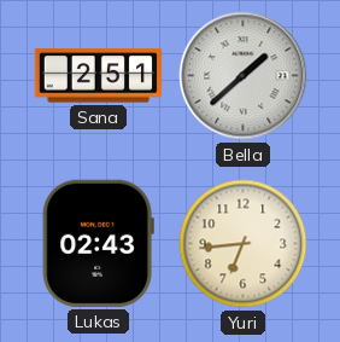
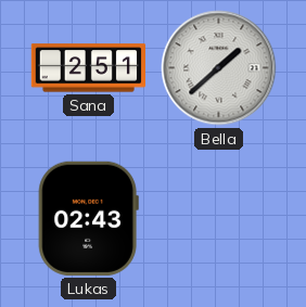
Yuri: 6:44 -> none
